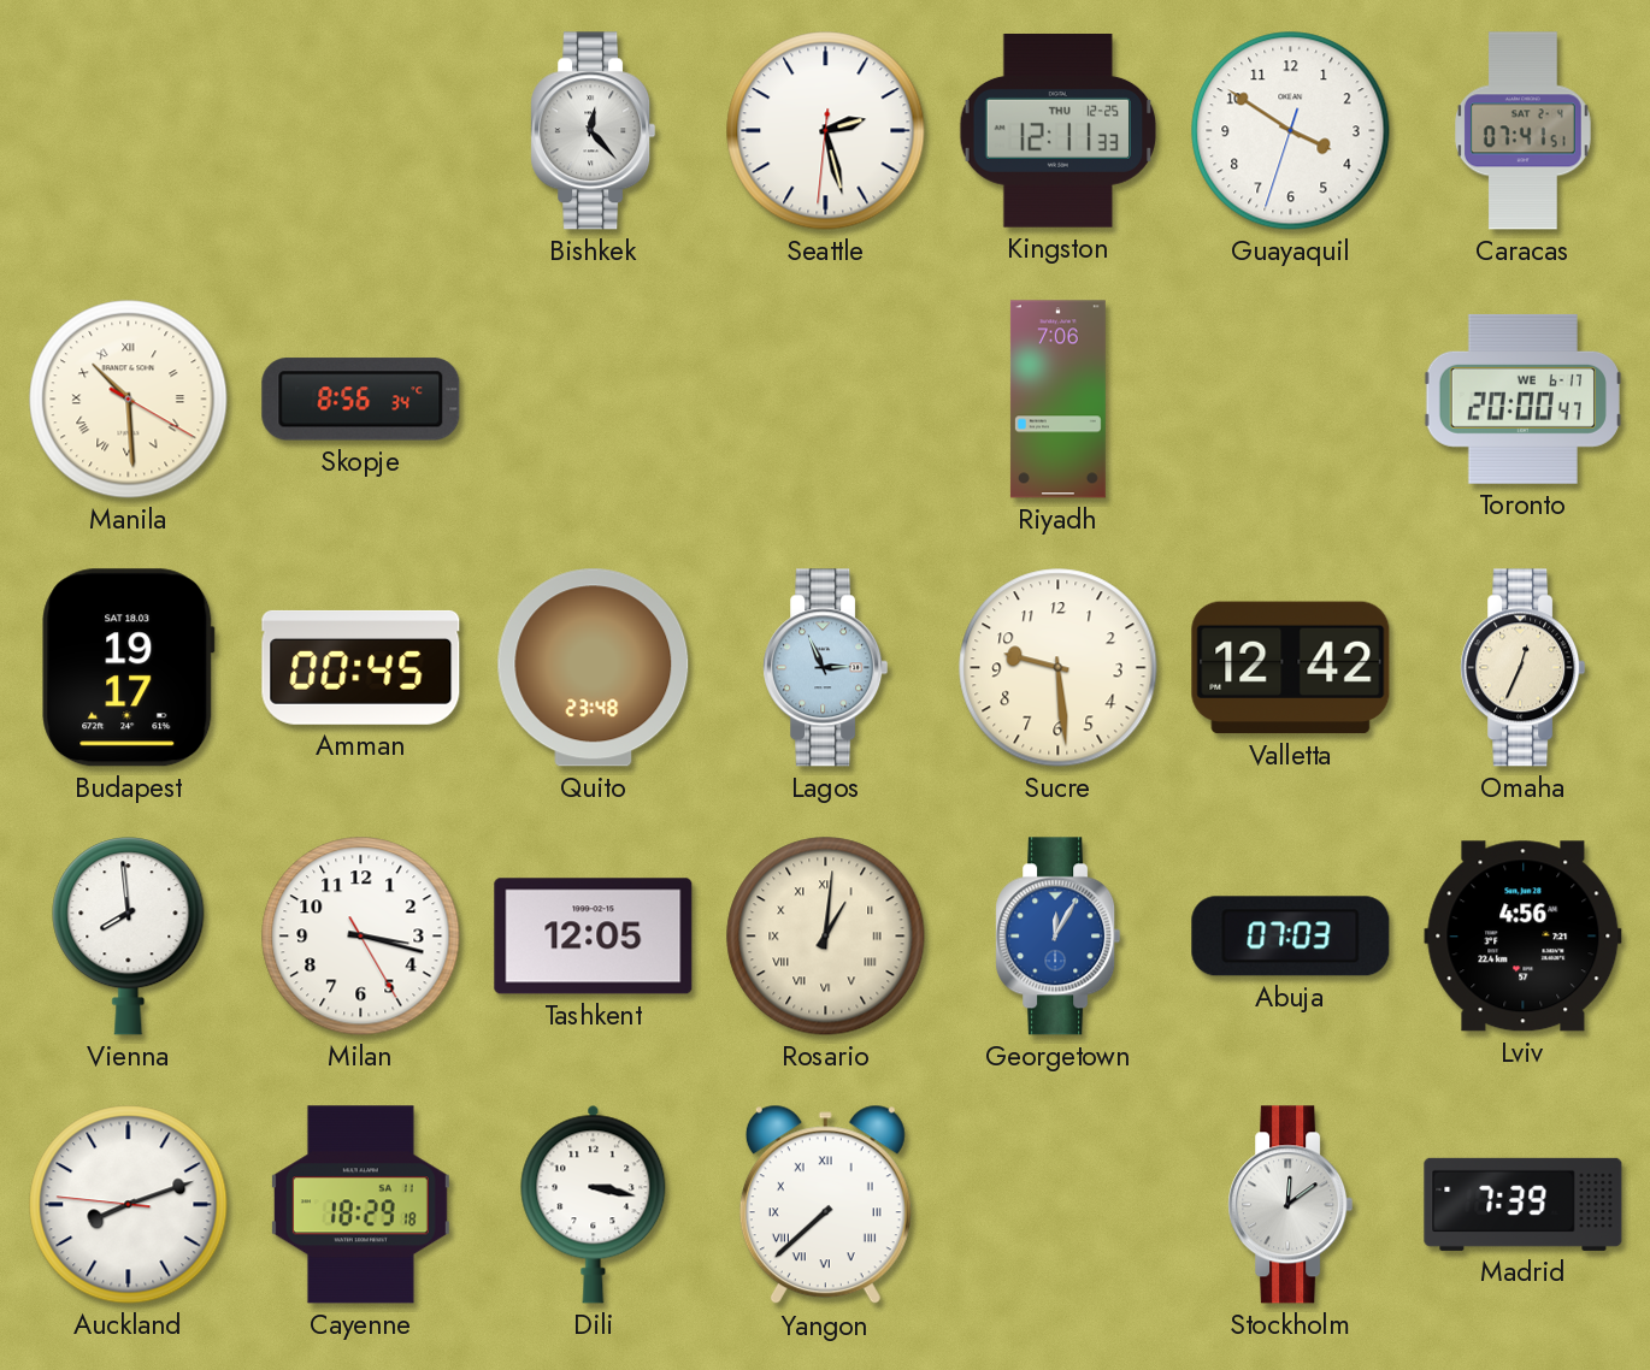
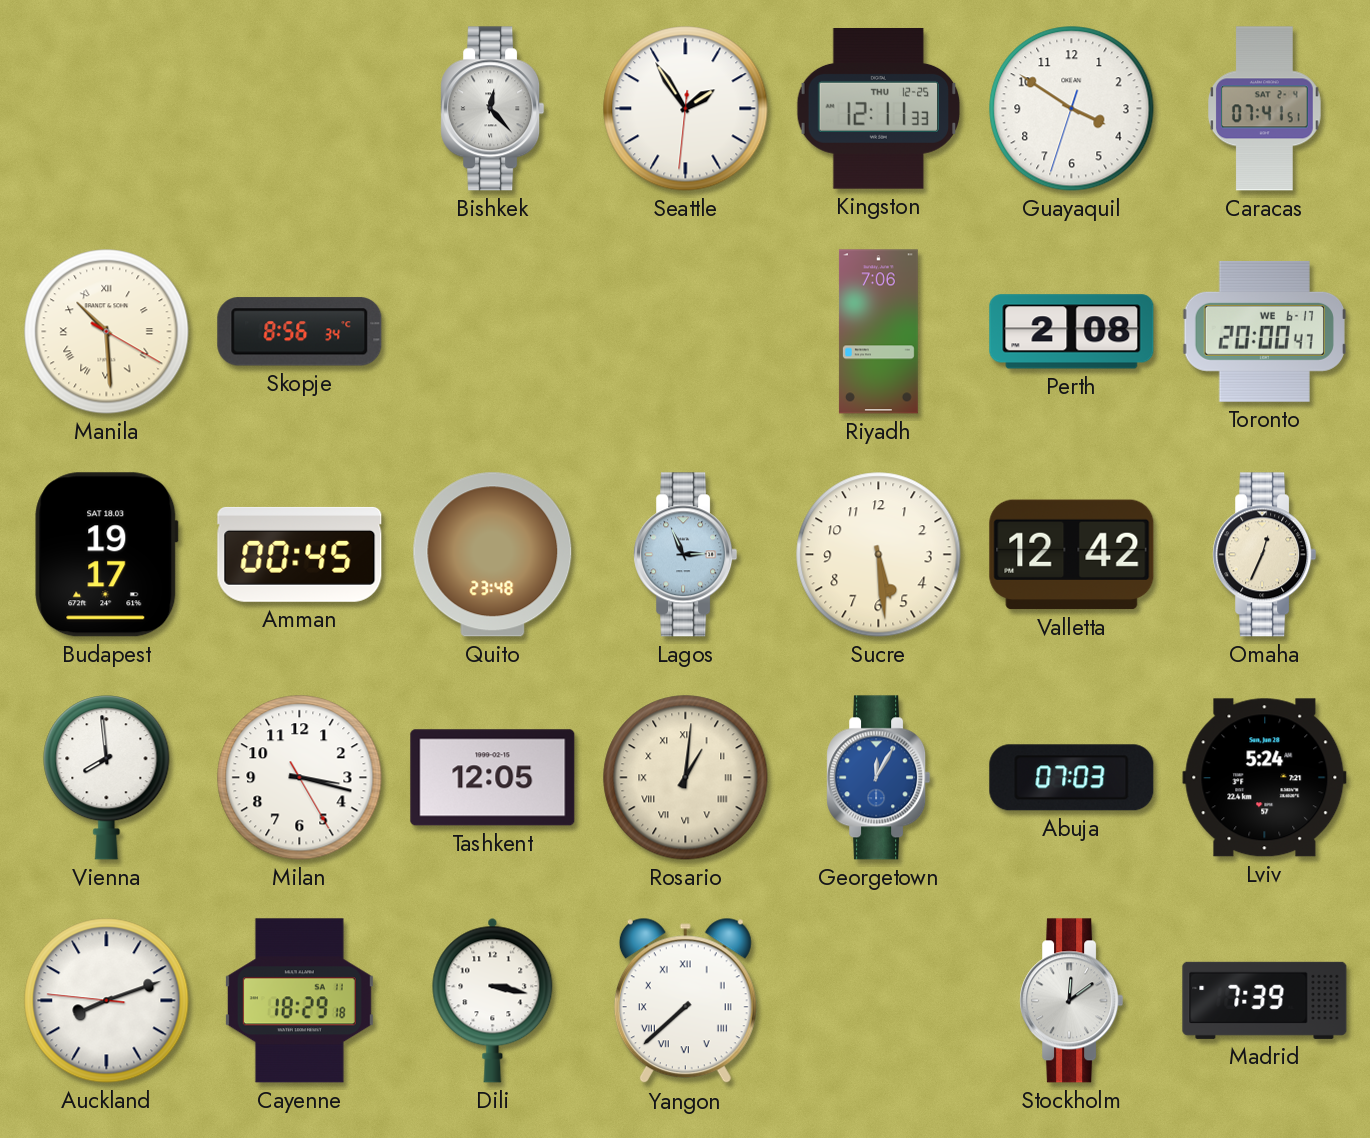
Seattle: 2:27 -> 1:54
Perth: none -> 2:08
Sucre: 9:29 -> 5:29
Lviv: 4:56 -> 5:24
